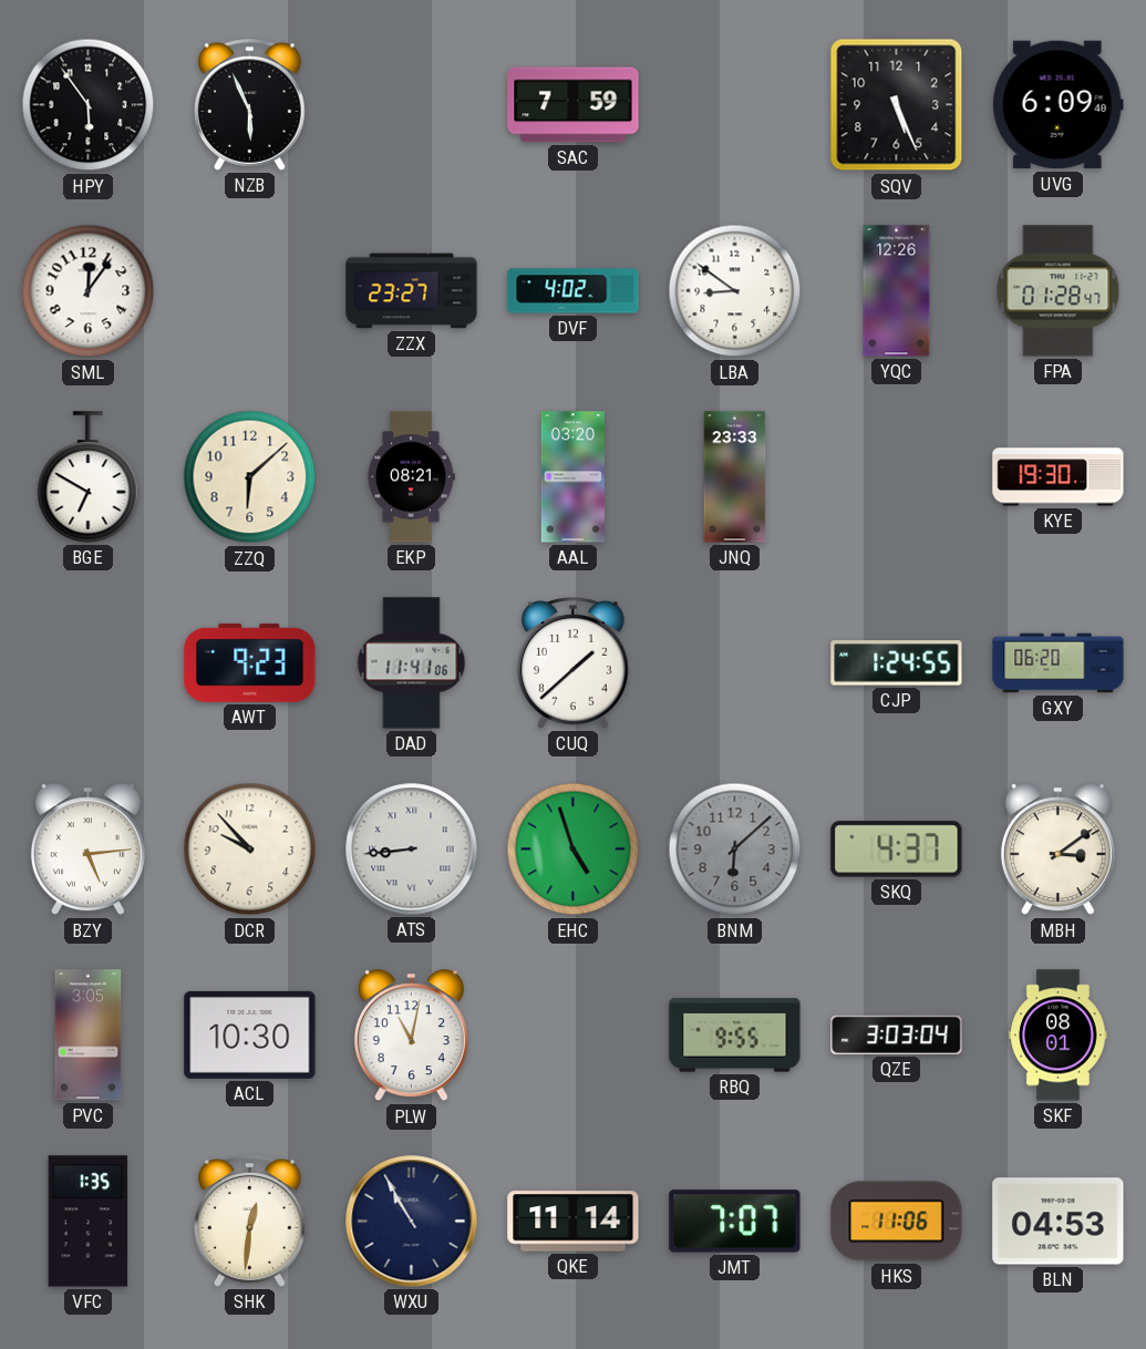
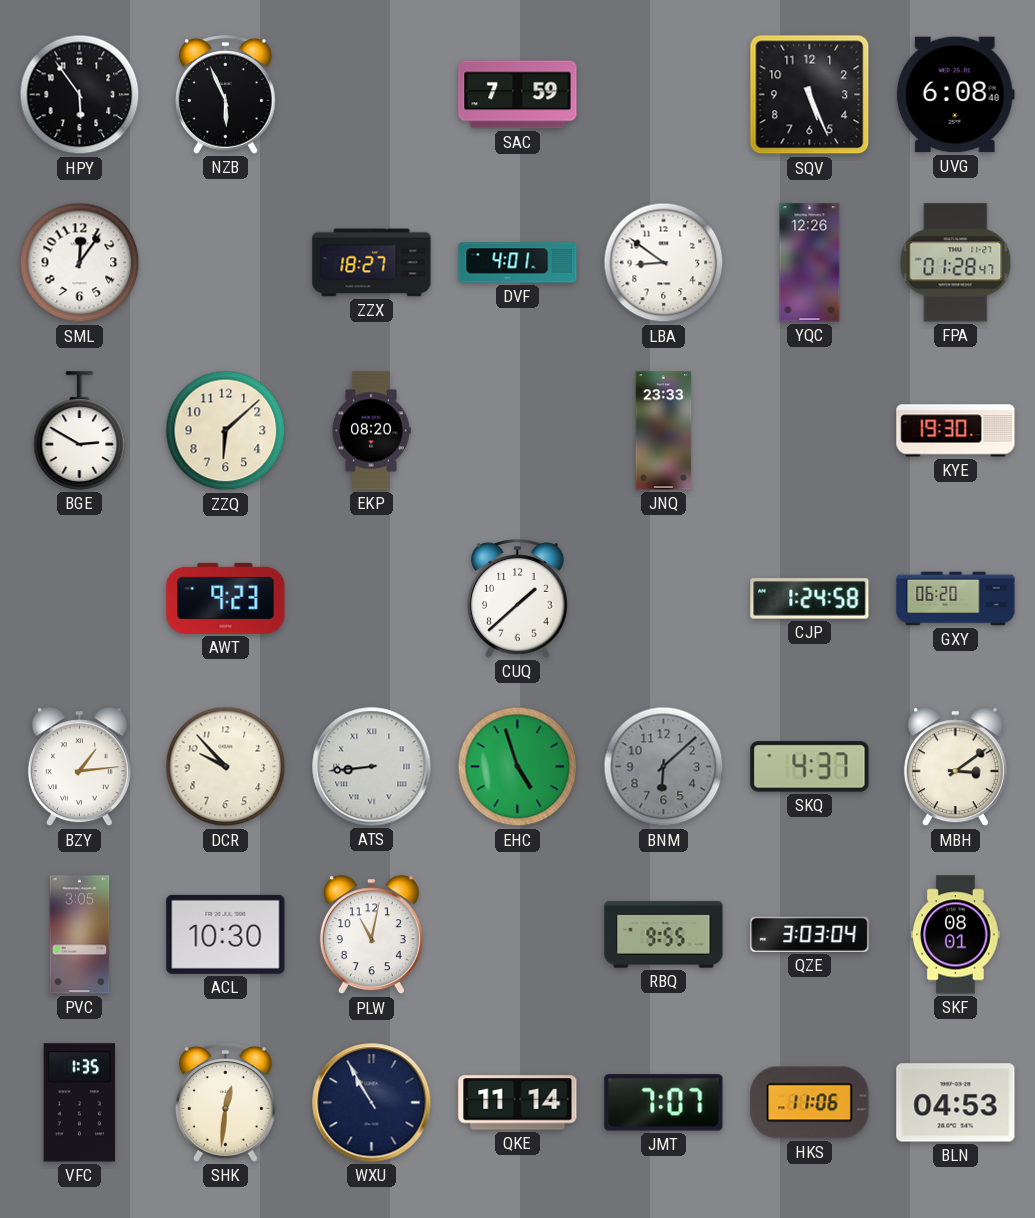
UVG: 6:09 -> 6:08
ZZX: 23:27 -> 18:27
DVF: 4:02 -> 4:01
BGE: 6:50 -> 2:50
EKP: 08:21 -> 08:20
AAL: 03:20 -> none
DAD: 11:41 -> none
CJP: 1:24:55 -> 1:24:58
BZY: 5:14 -> 1:14
